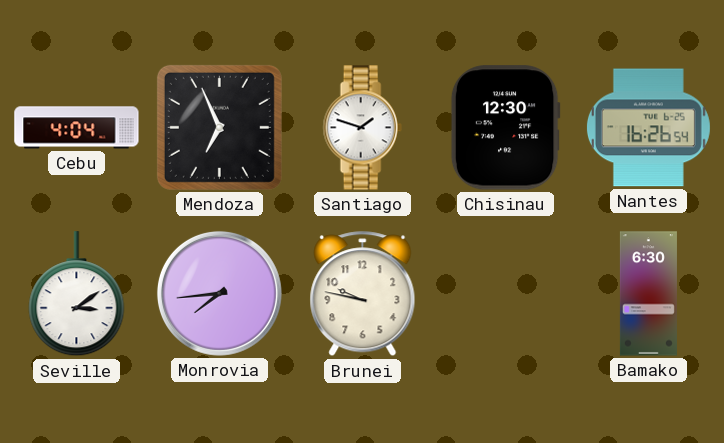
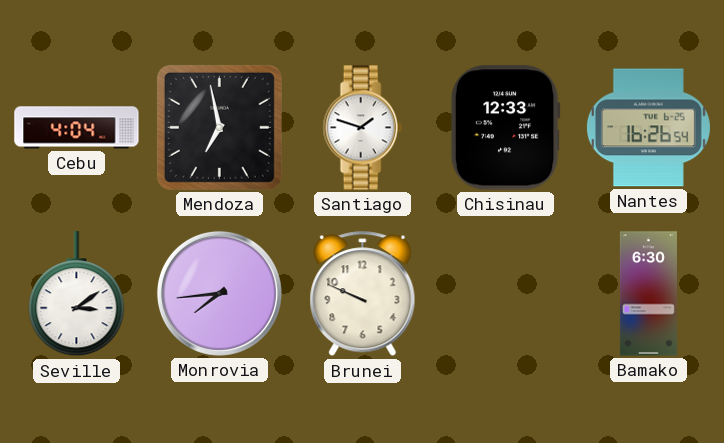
Mendoza: 6:56 -> 6:58
Chisinau: 12:30 -> 12:33
Brunei: 9:47 -> 9:49
